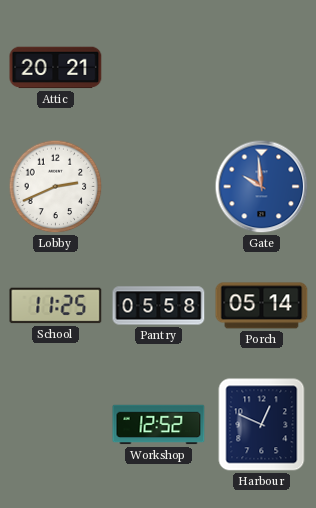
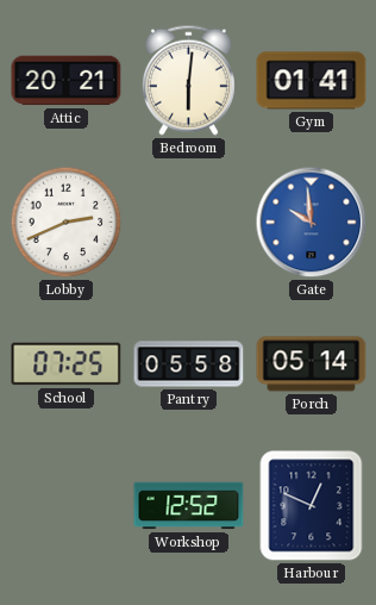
Bedroom: none -> 6:01
Gym: none -> 01:41
School: 11:25 -> 07:25
